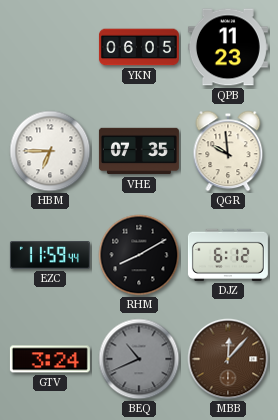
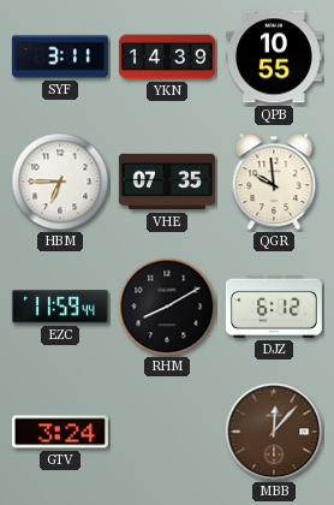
SYF: none -> 3:11
YKN: 06:05 -> 14:39
QPB: 11:23 -> 10:55
BEQ: 10:41 -> none
